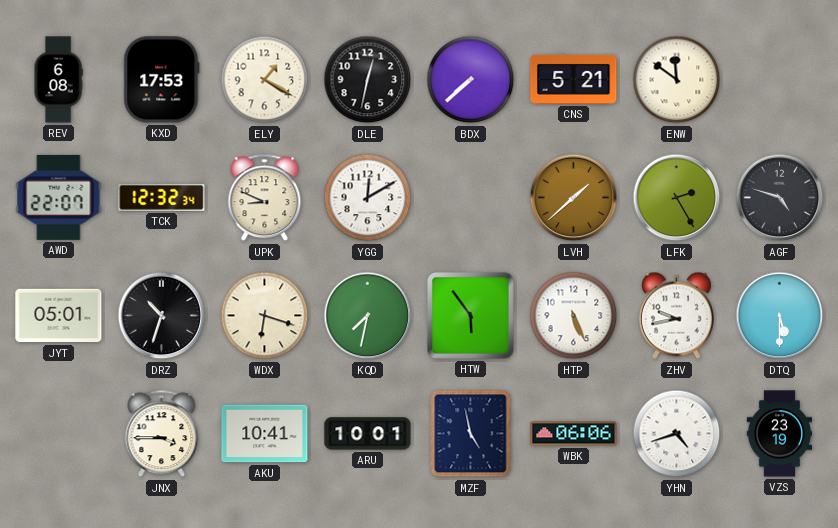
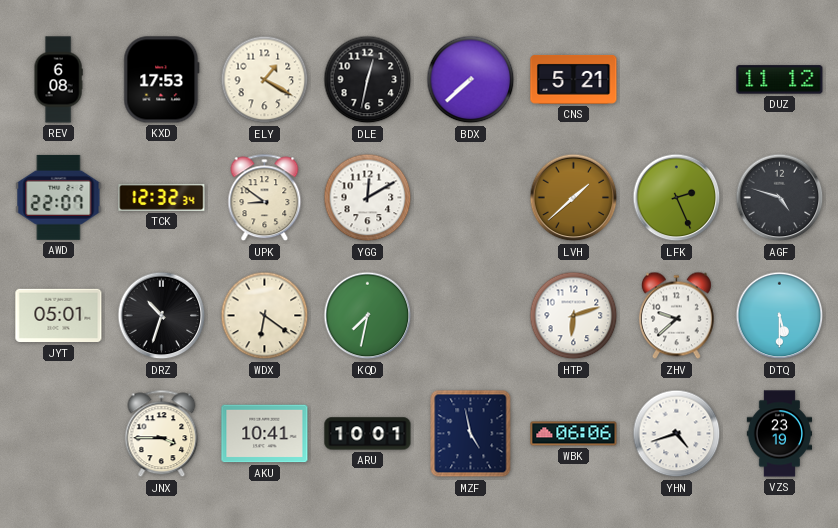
ENW: 11:51 -> none
DUZ: none -> 11:12
UPK: 8:49 -> 8:51
LFK: 2:25 -> 2:26
WDX: 6:18 -> 6:21
HTW: 5:54 -> none
HTP: 5:26 -> 6:12
ZHV: 9:43 -> 9:38
